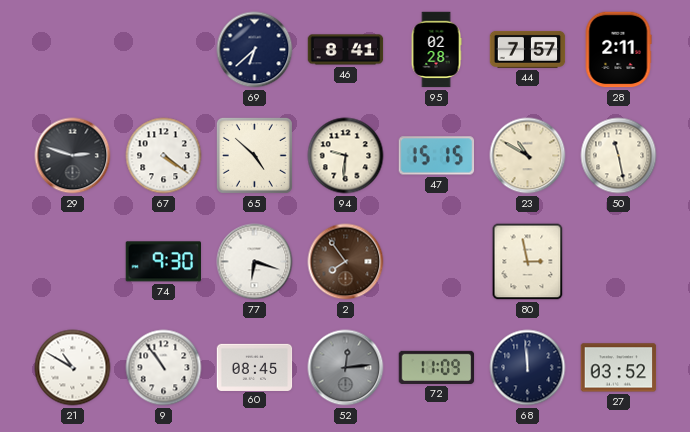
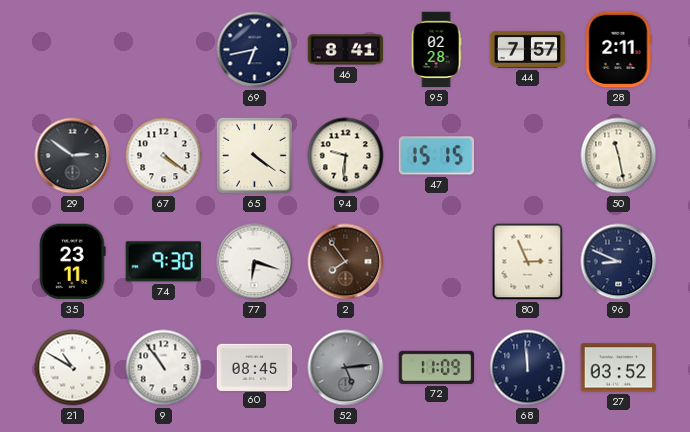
69: 6:38 -> 6:43
29: 2:48 -> 2:51
65: 4:52 -> 4:21
23: 10:50 -> none
35: none -> 23:11
80: 2:58 -> 2:56
96: none -> 8:49
52: 12:14 -> 5:14
